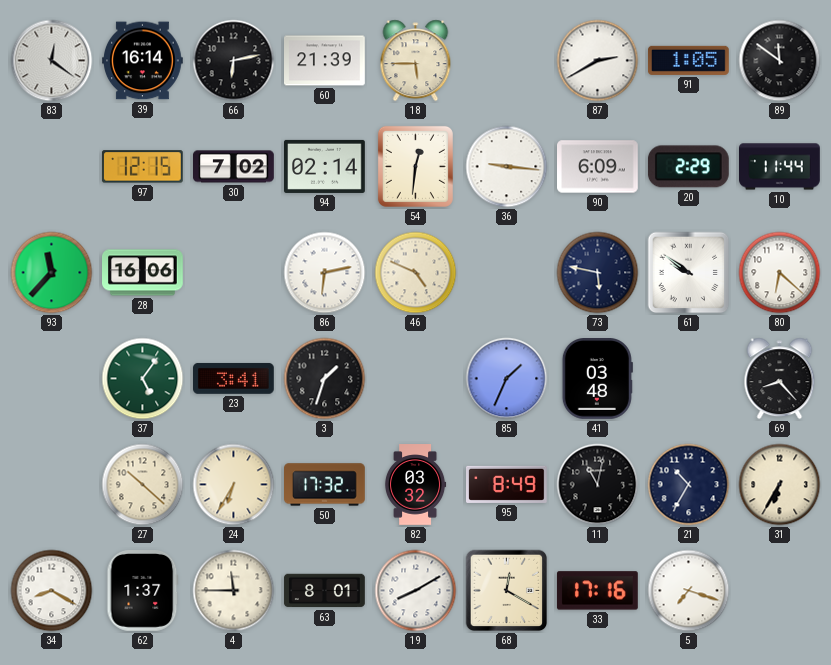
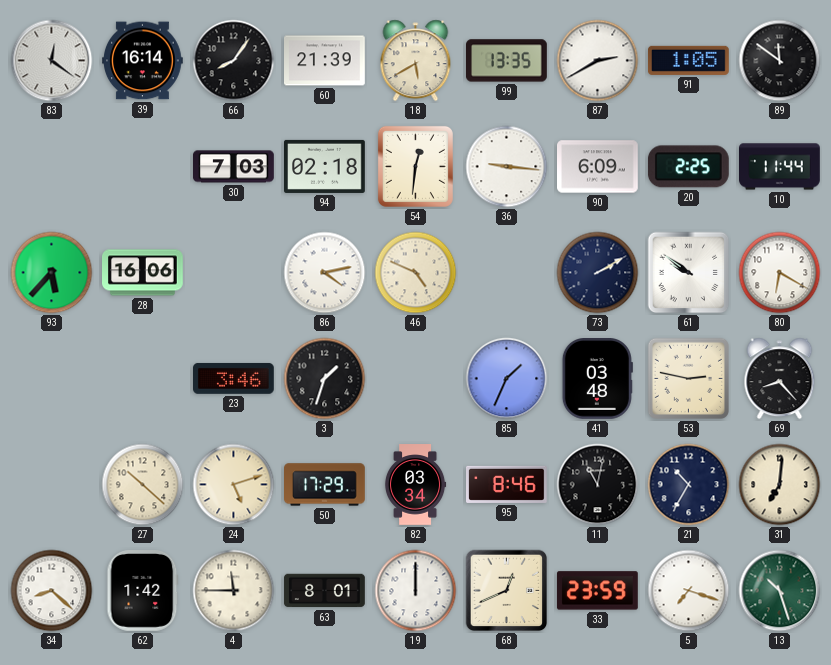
66: 6:13 -> 8:06
18: 5:45 -> 5:40
99: none -> 13:35
97: 12:15 -> none
30: 7:02 -> 7:03
94: 02:14 -> 02:18
20: 2:29 -> 2:25
93: 11:37 -> 5:37
86: 6:13 -> 4:13
73: 5:47 -> 2:10
80: 6:22 -> 6:20
37: 5:06 -> none
23: 3:41 -> 3:46
53: none -> 2:47
24: 6:35 -> 5:12
50: 17:32 -> 17:29
82: 03:32 -> 03:34
95: 8:49 -> 8:46
31: 6:35 -> 7:01
34: 8:20 -> 8:22
62: 1:37 -> 1:42
19: 8:10 -> 12:00
68: 12:20 -> 12:41
33: 17:16 -> 23:59
13: none -> 10:27
